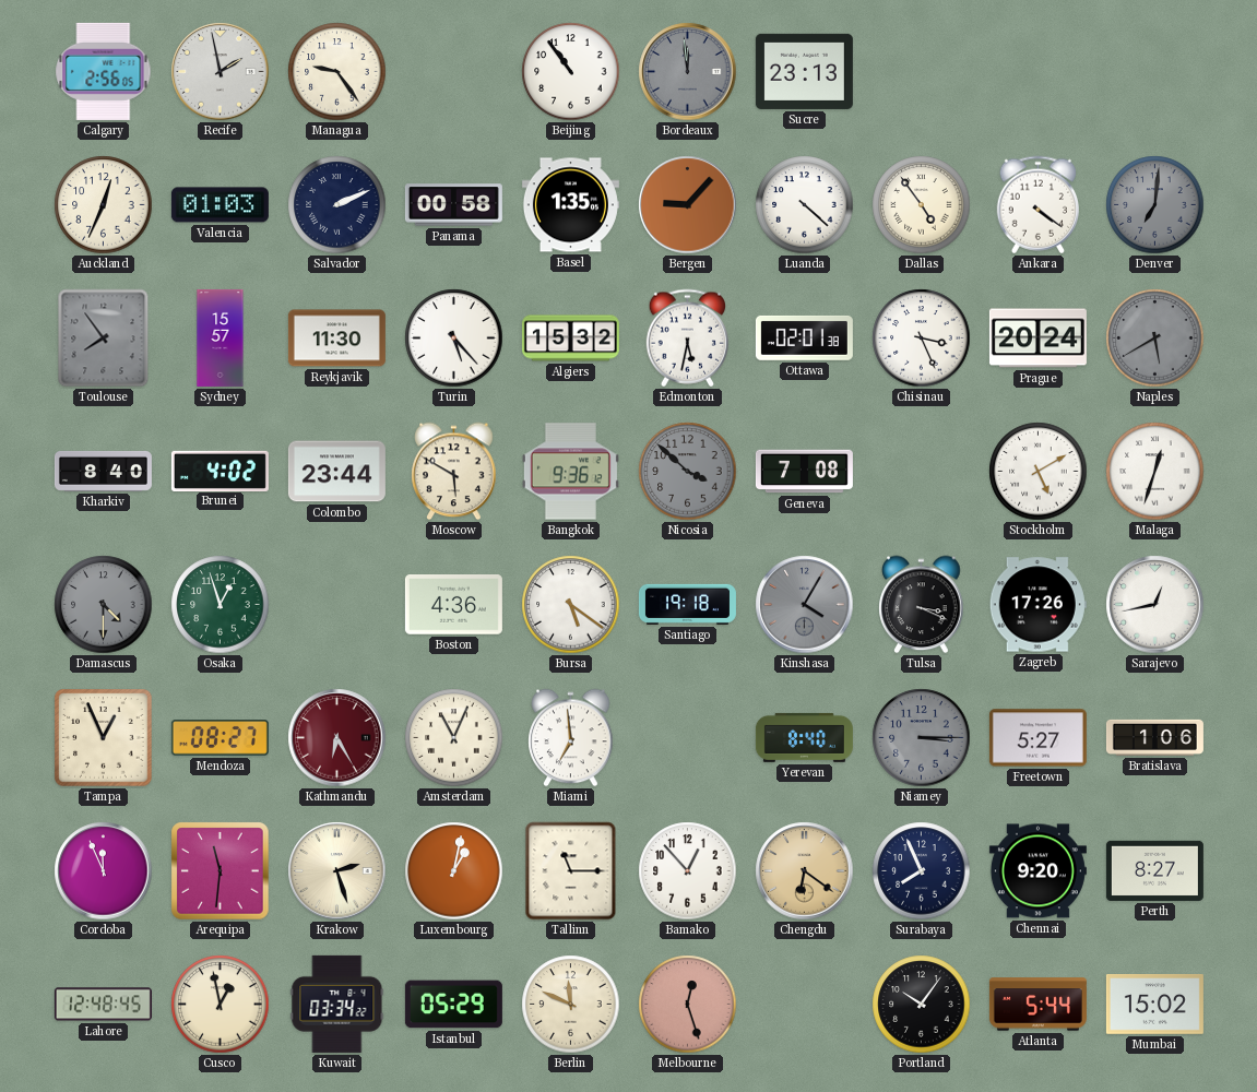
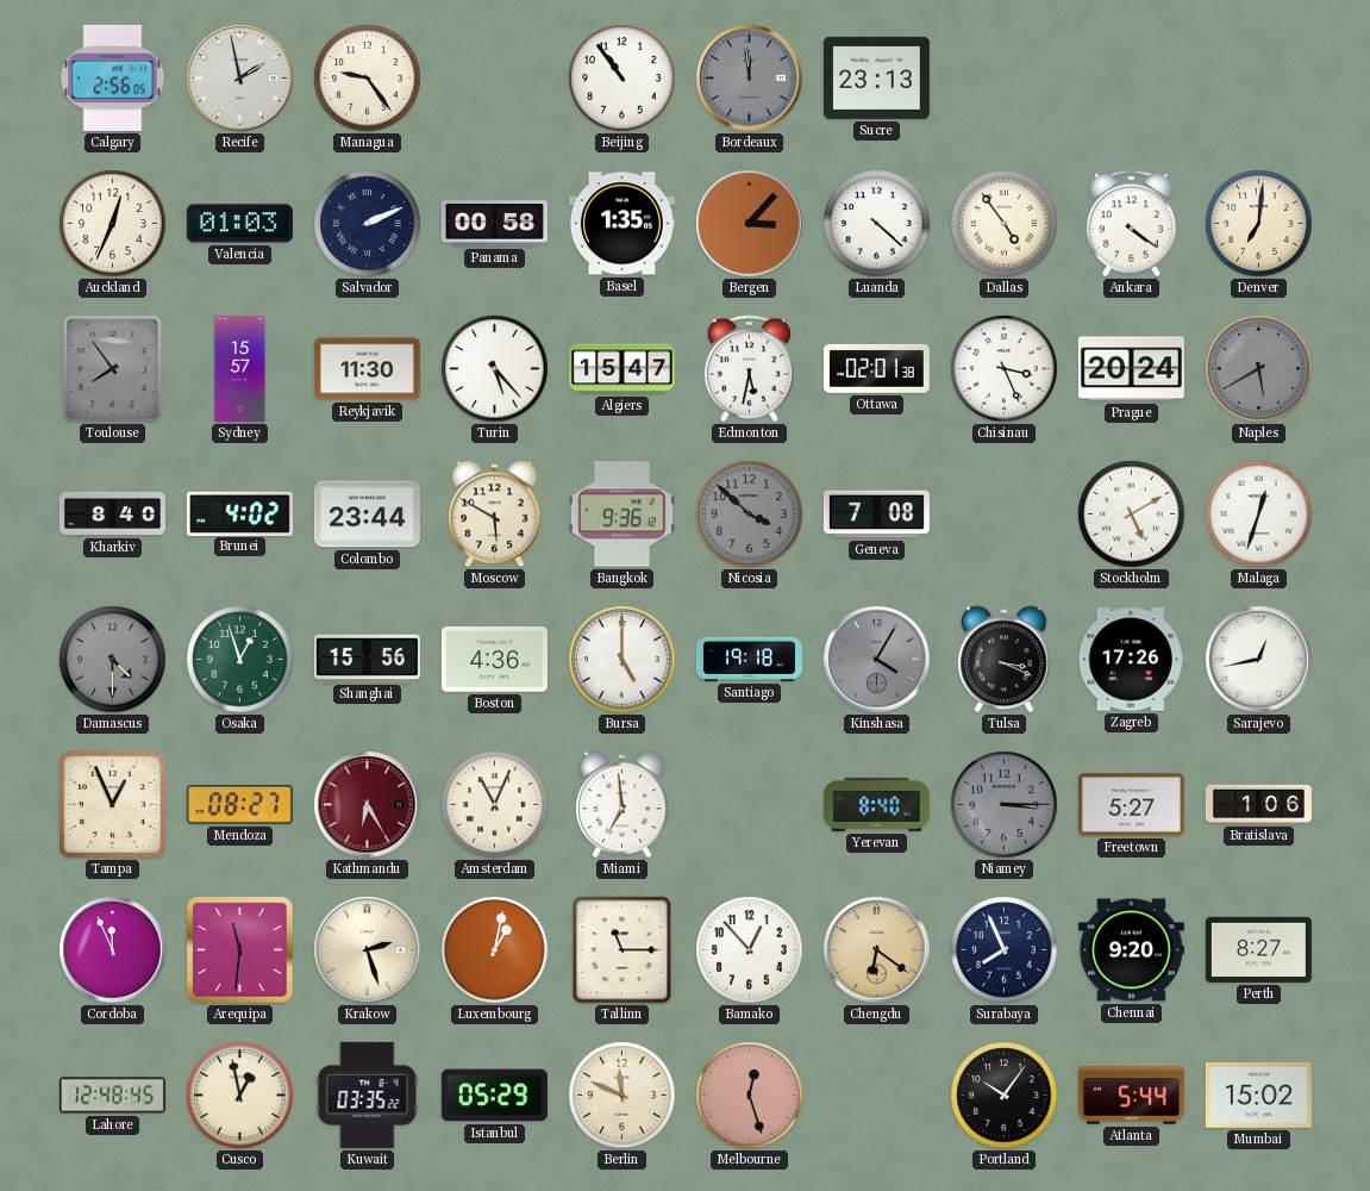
Bergen: 9:07 -> 3:07
Denver dial: grey -> cream
Algiers: 15:32 -> 15:47
Shanghai: none -> 15:56
Bursa: 5:21 -> 5:00
Kuwait: 03:34 -> 03:35
